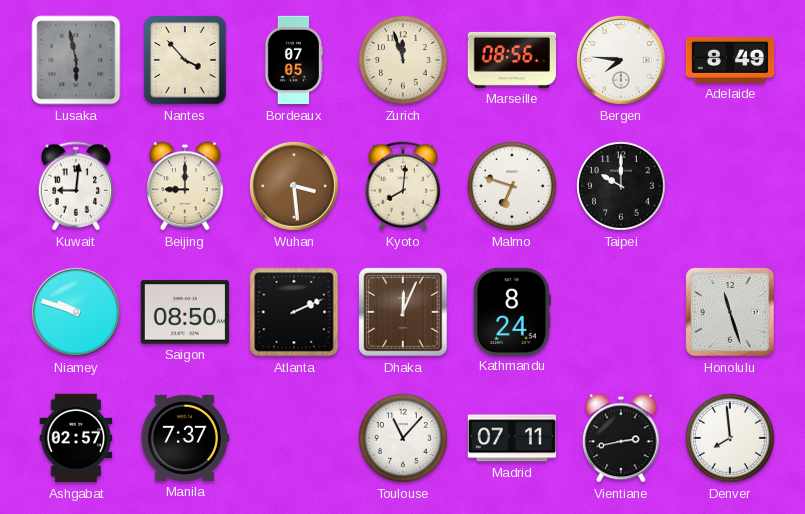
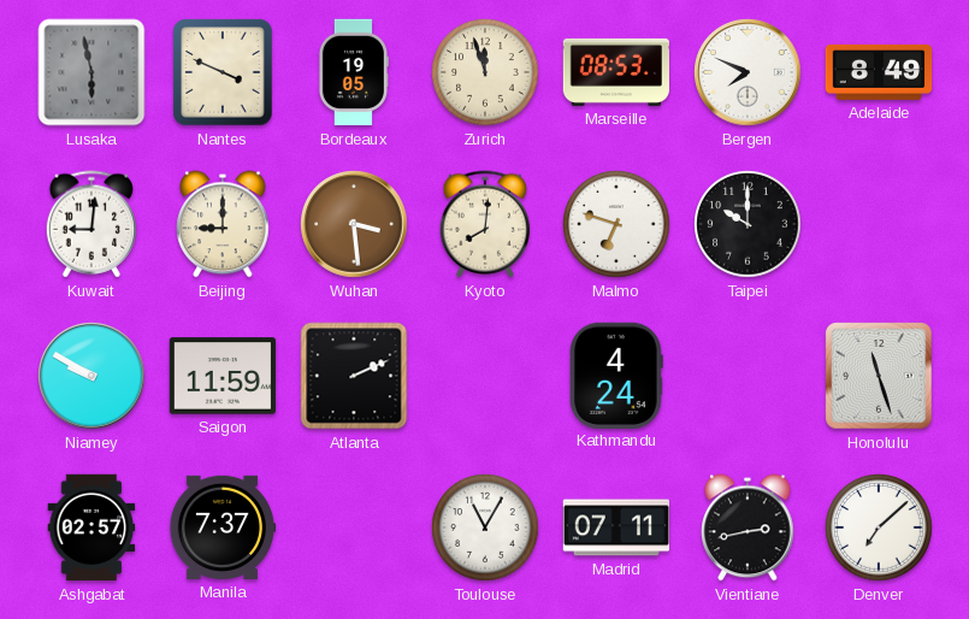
Nantes: 3:53 -> 3:49
Bordeaux: 07:05 -> 19:05
Marseille: 08:56 -> 08:53
Bergen: 7:46 -> 7:49
Niamey: 9:48 -> 9:50
Saigon: 08:50 -> 11:59
Dhaka: 12:04 -> none
Kathmandu: 8:24 -> 4:24
Toulouse: 11:07 -> 11:05
Denver: 7:59 -> 7:08
